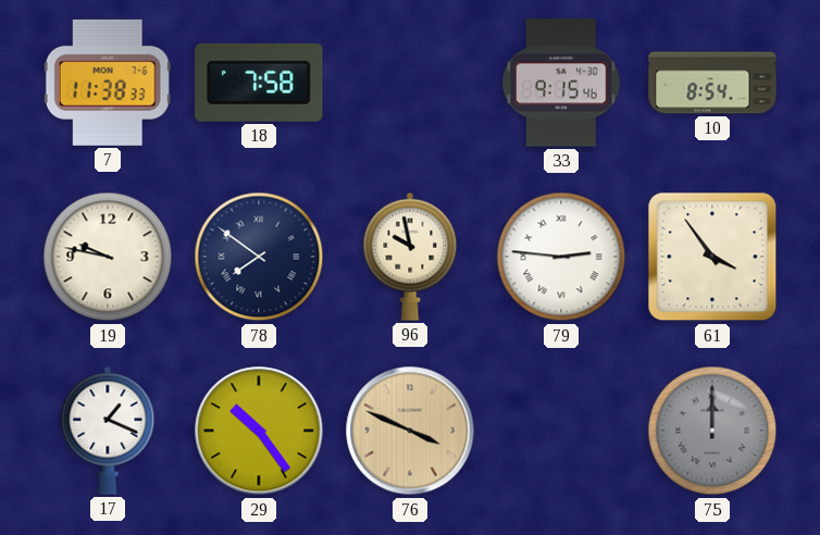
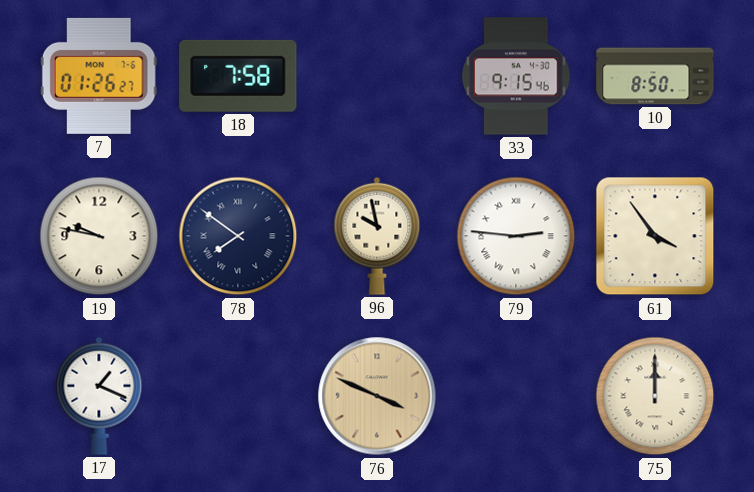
7: 11:38 -> 01:26
10: 8:54 -> 8:50
29: 10:24 -> none
75 dial: grey -> cream
